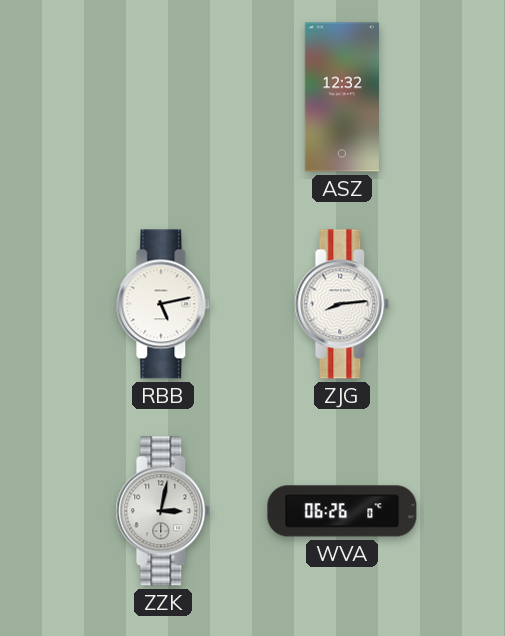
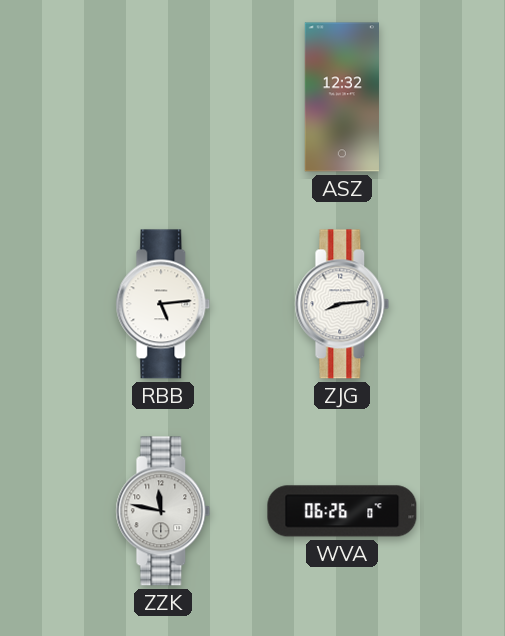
RBB: 5:13 -> 5:14
ZZK: 3:02 -> 11:47
